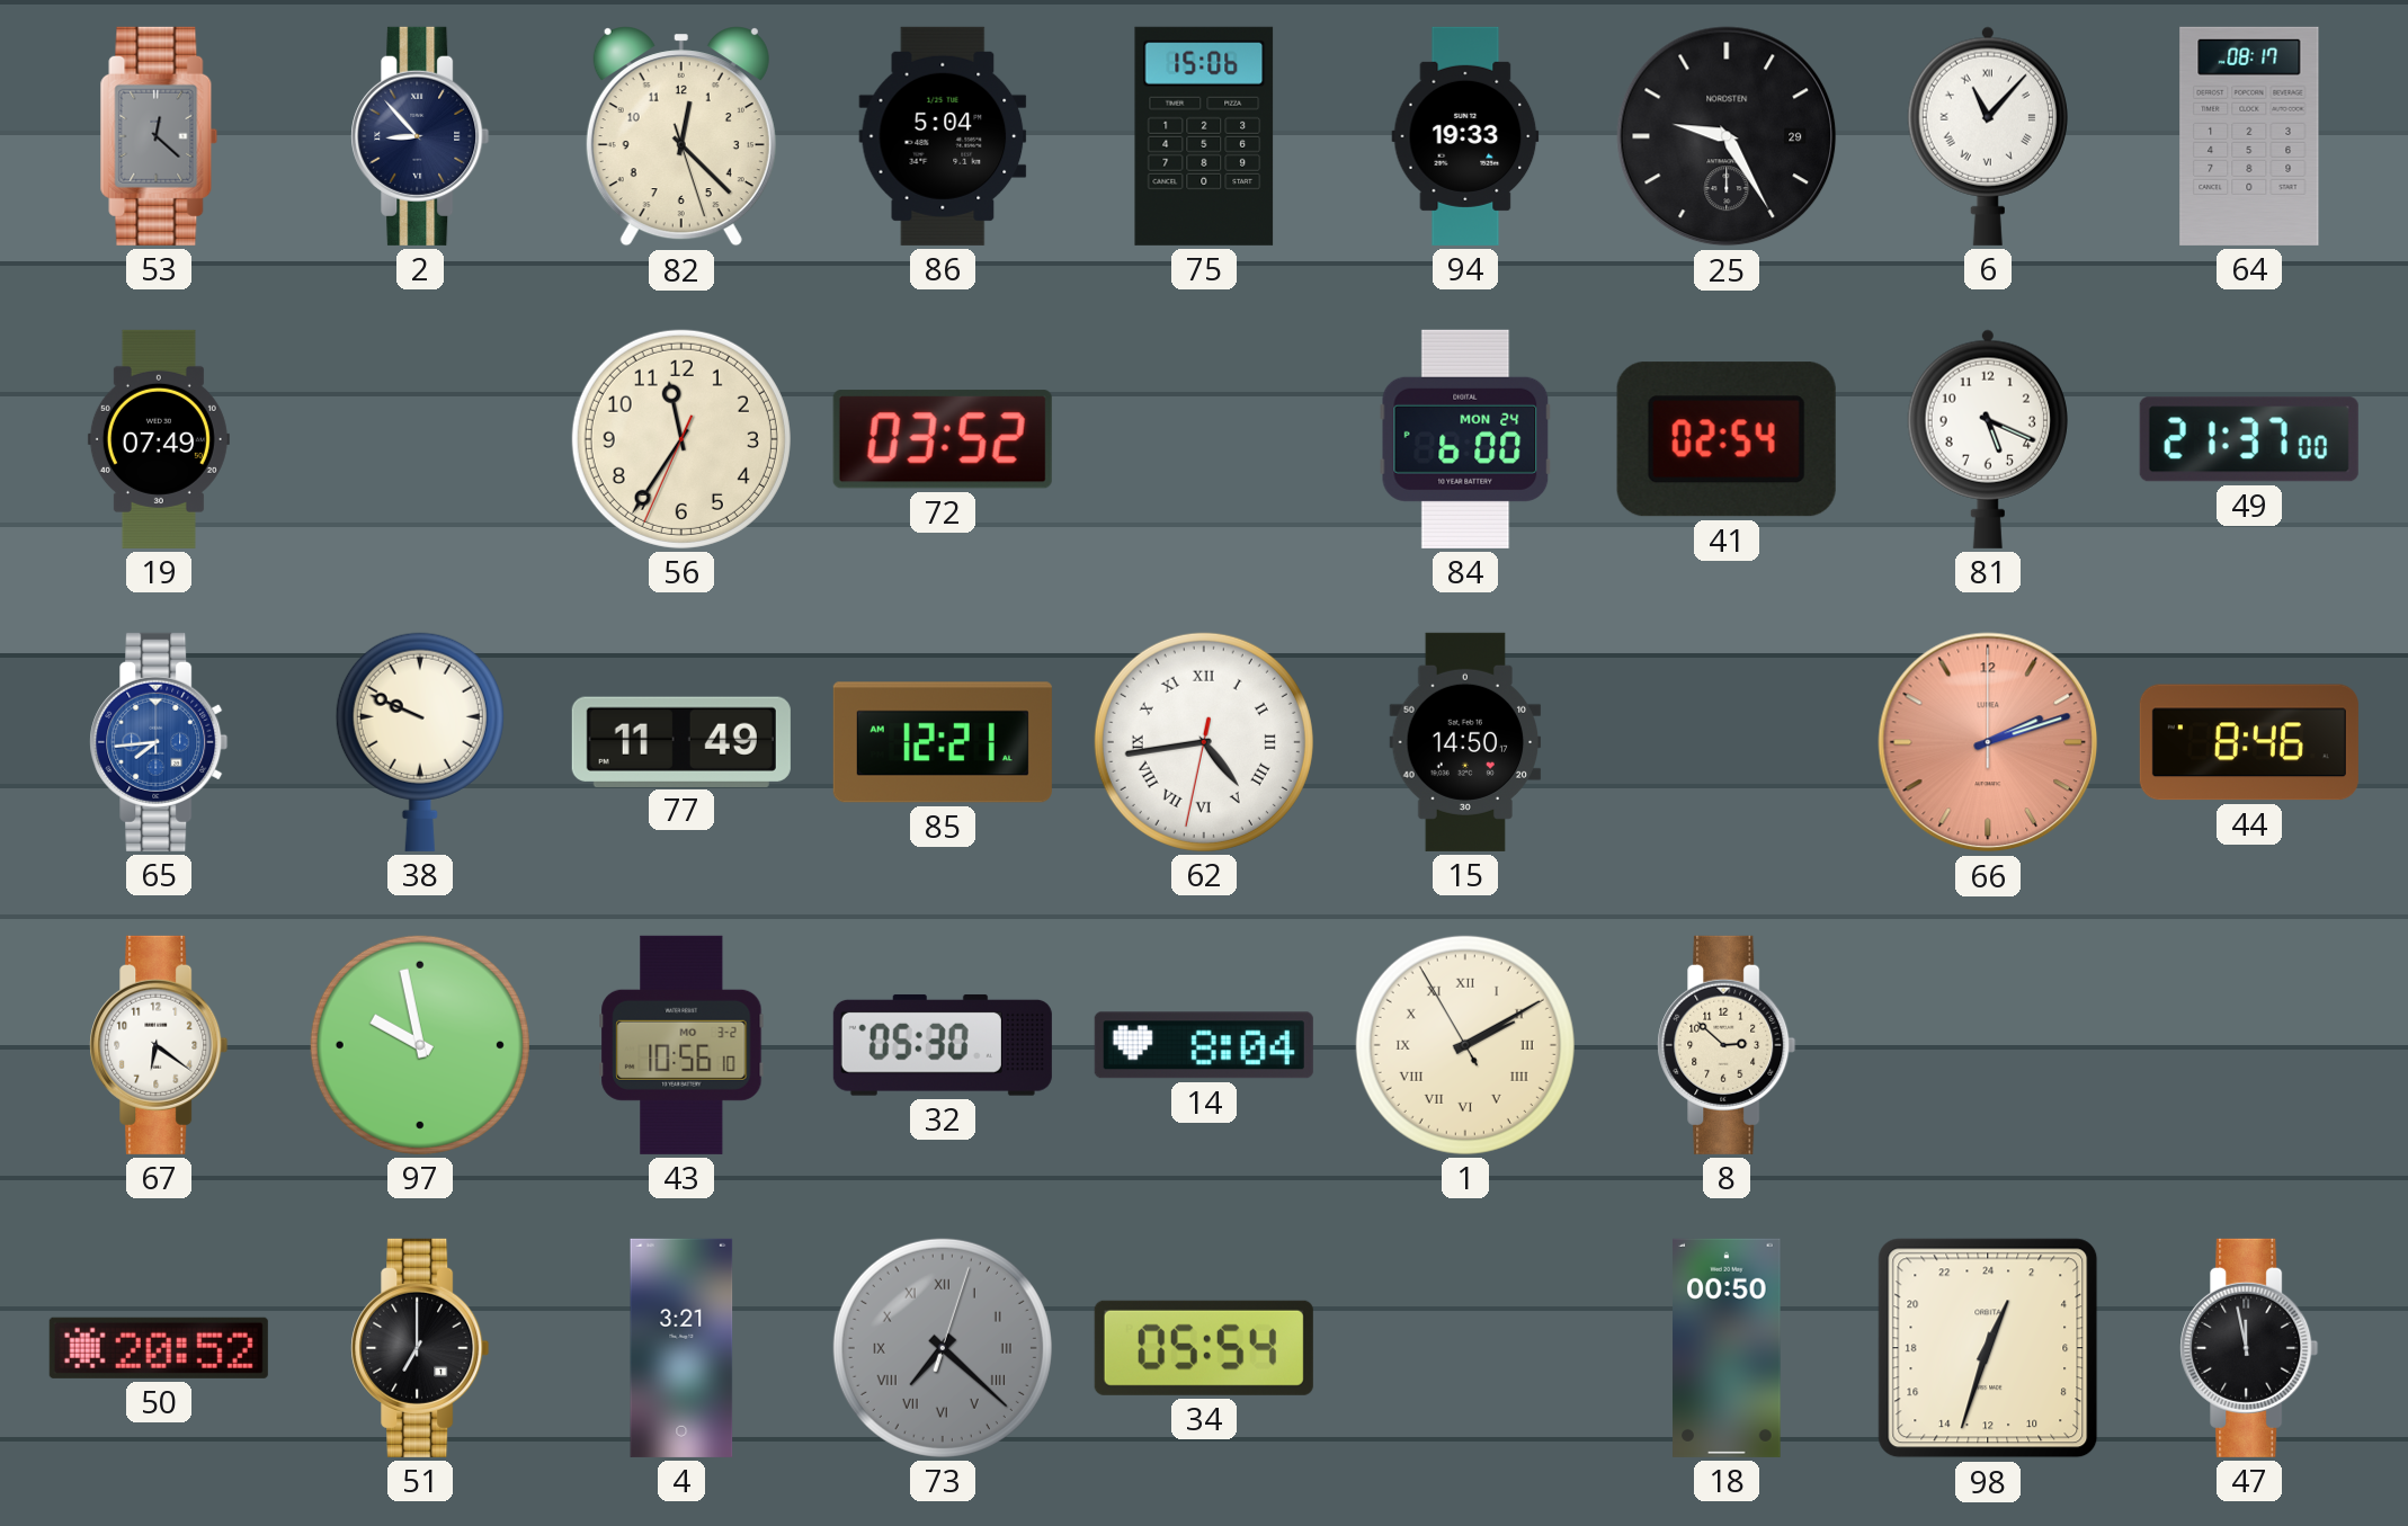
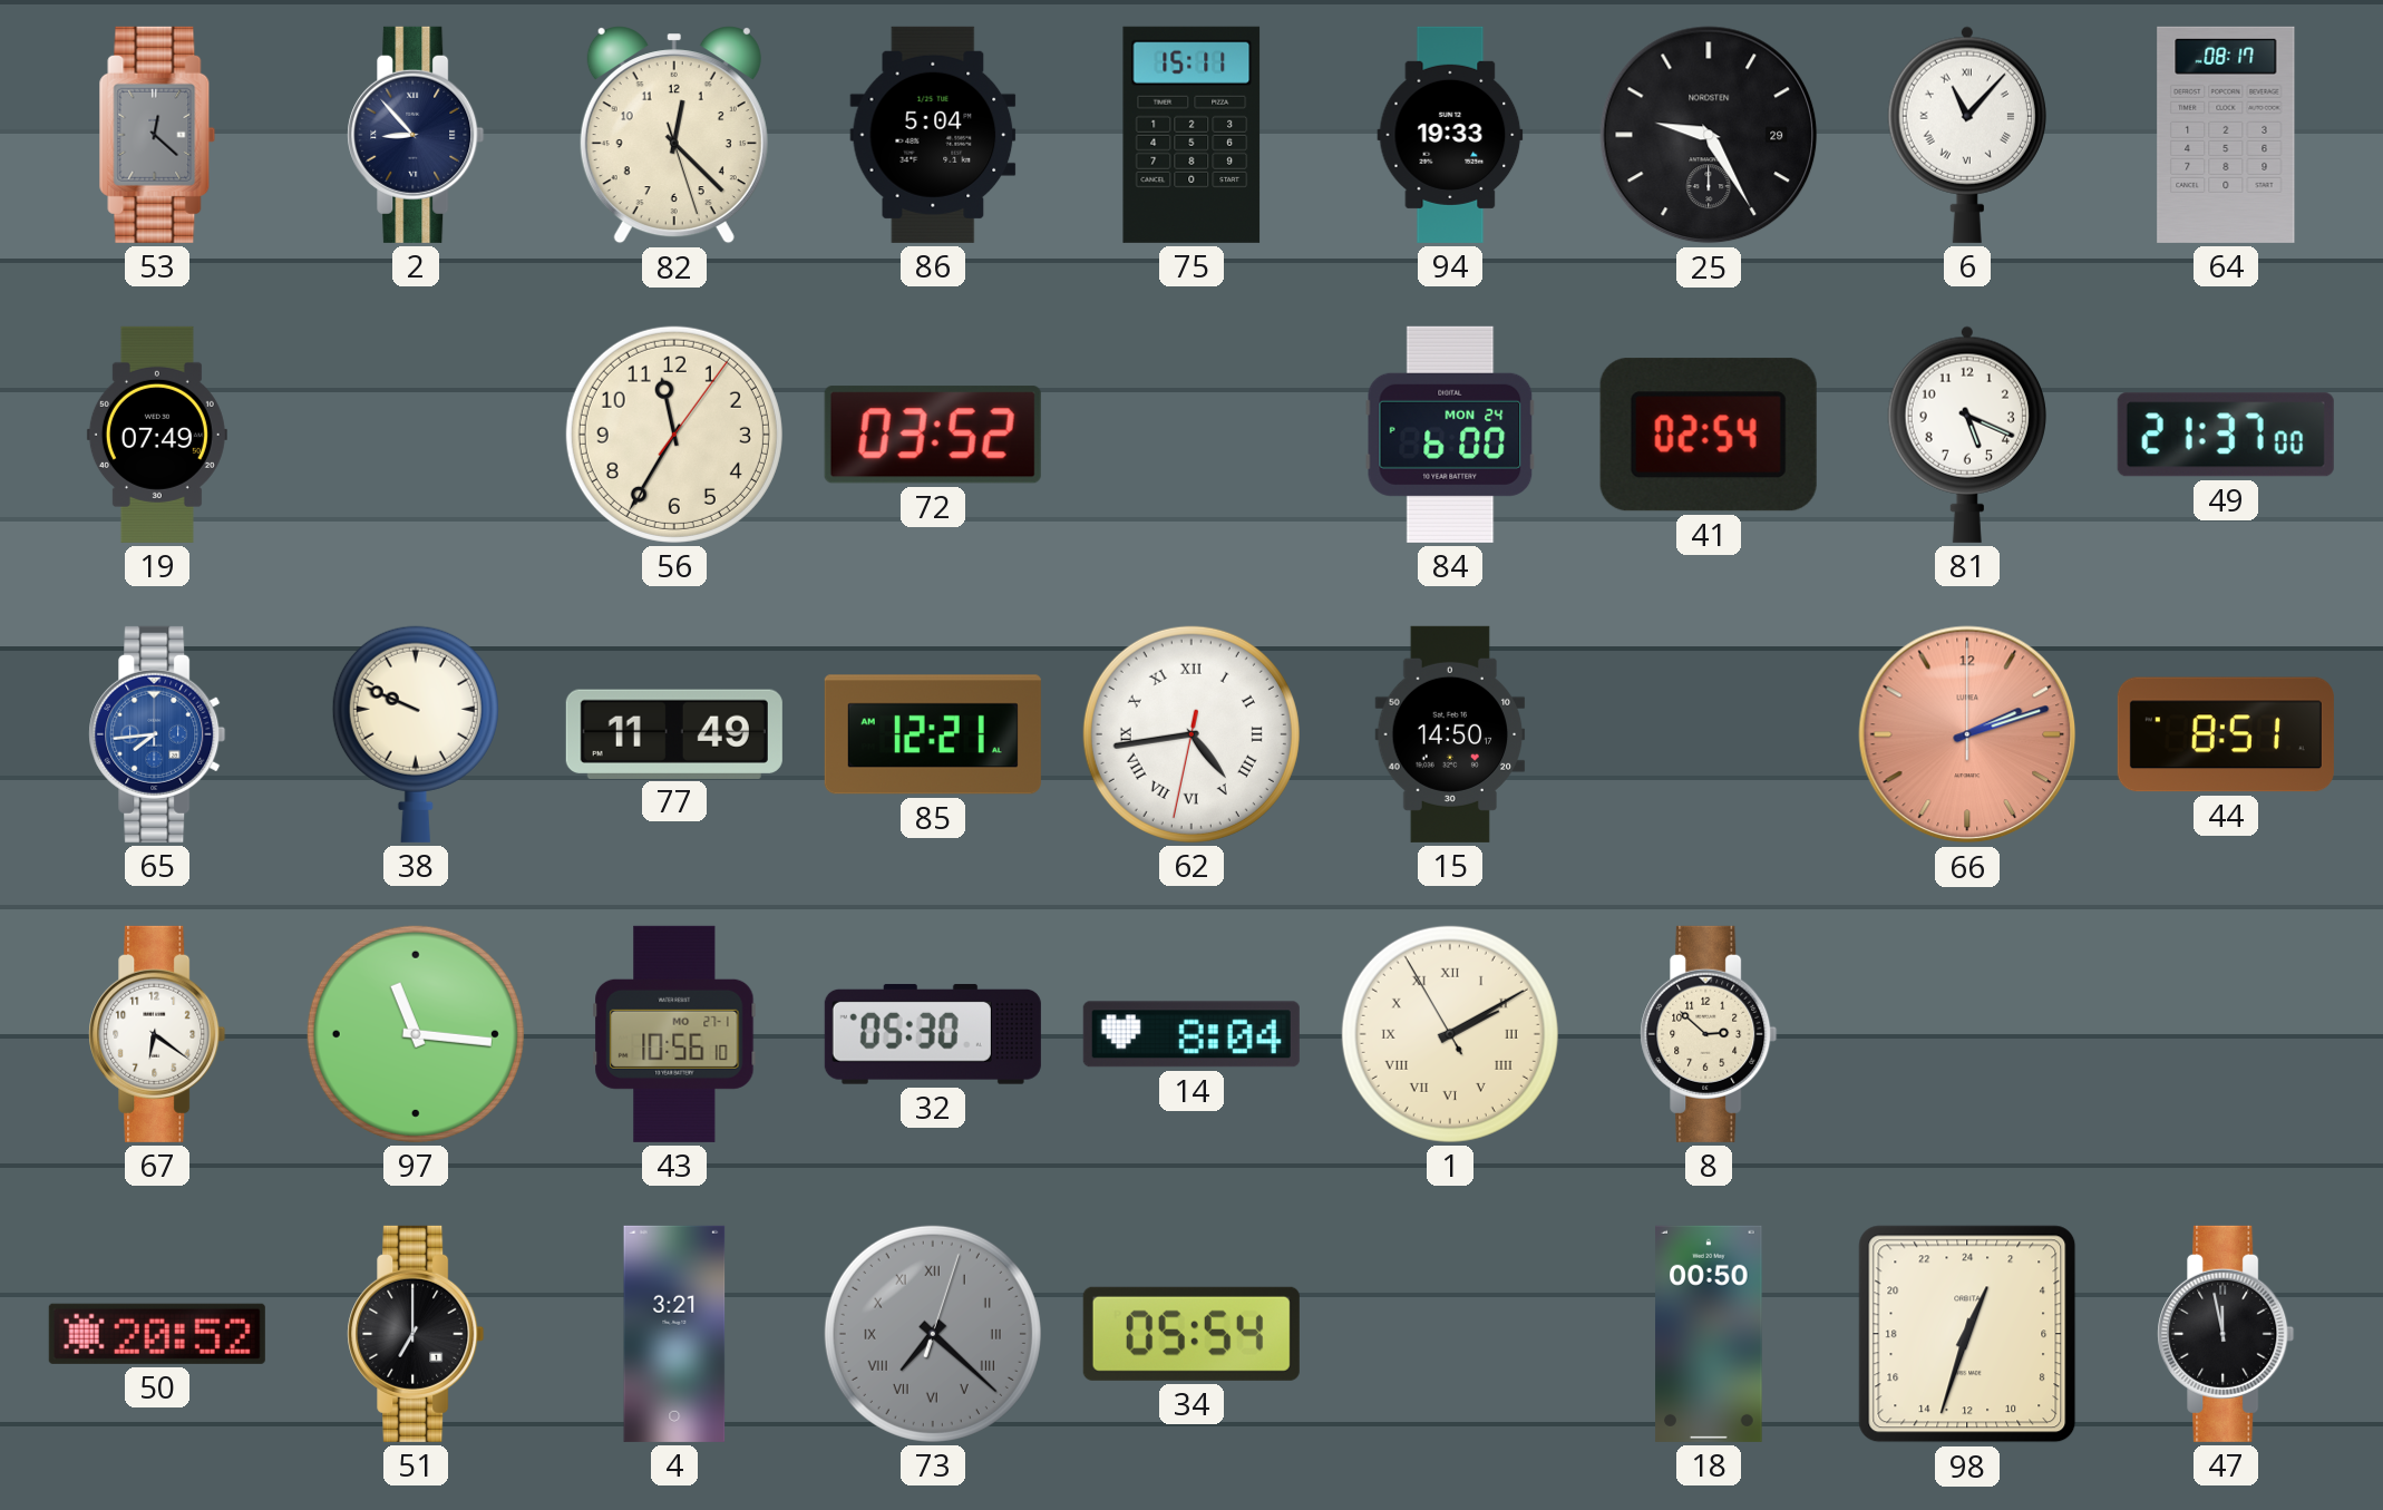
75: 15:06 -> 15:11
56: 11:35:34 -> 11:35:06
44: 8:46 -> 8:51
97: 9:58 -> 11:16
43 date: MO 3-2 -> MO 27-1
